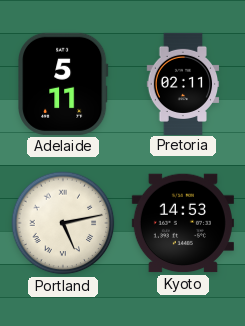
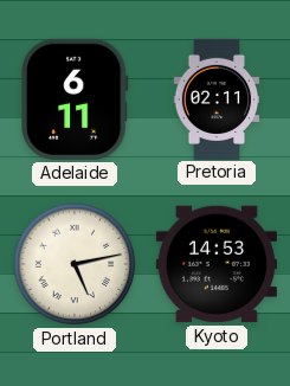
Adelaide: 5:11 -> 6:11
